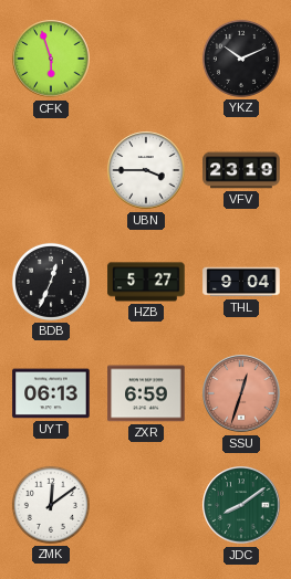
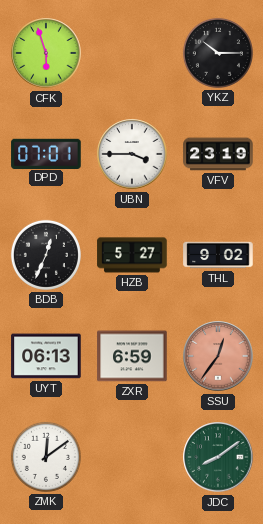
YKZ: 10:11 -> 10:15
DPD: none -> 07:01
THL: 9:04 -> 9:02
SSU: 12:33 -> 12:36
